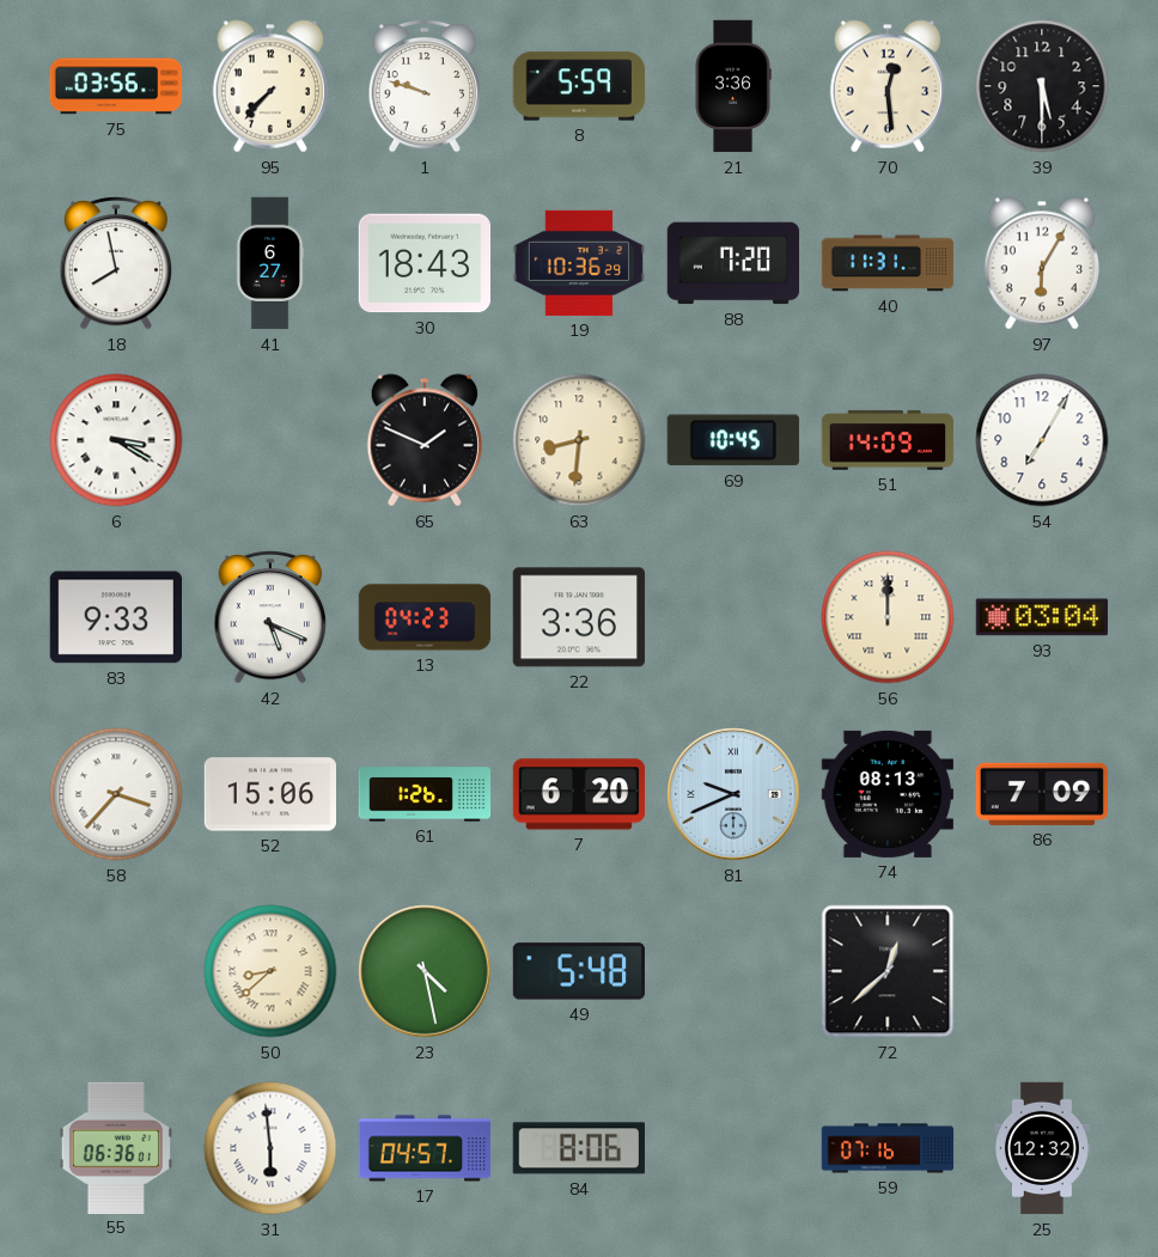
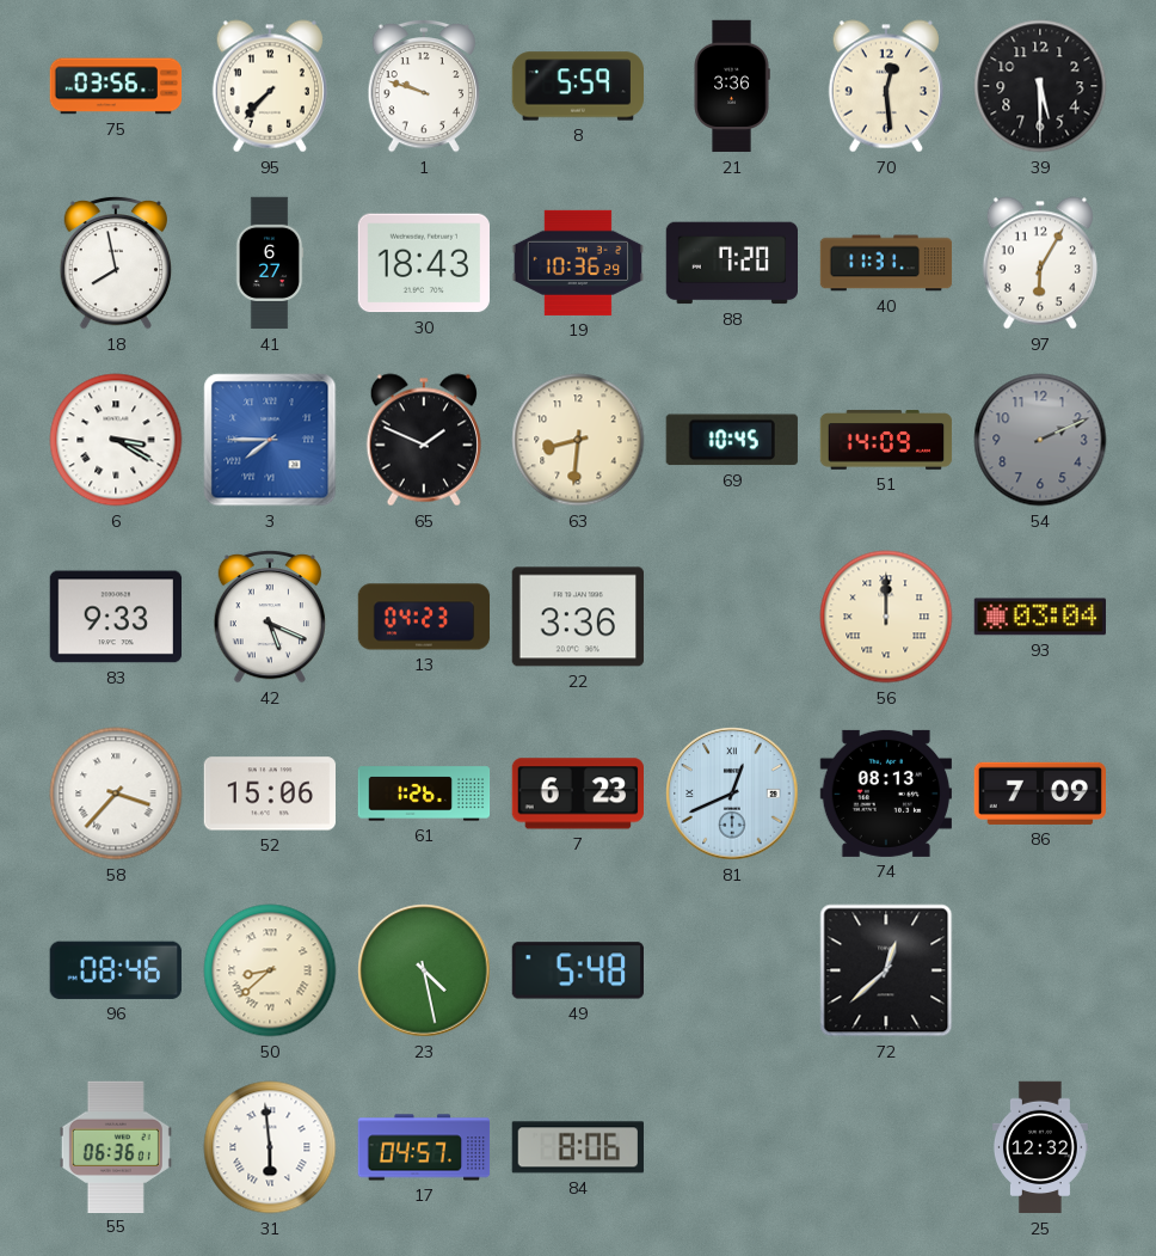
3: none -> 7:45
54: 7:05 -> 2:11
54 dial: white -> grey
7: 6:20 -> 6:23
81: 9:41 -> 12:41
96: none -> 08:46
59: 07:16 -> none
